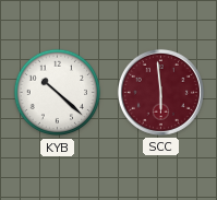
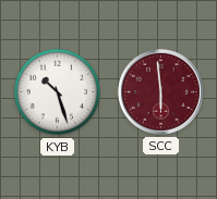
KYB: 10:22 -> 10:27
